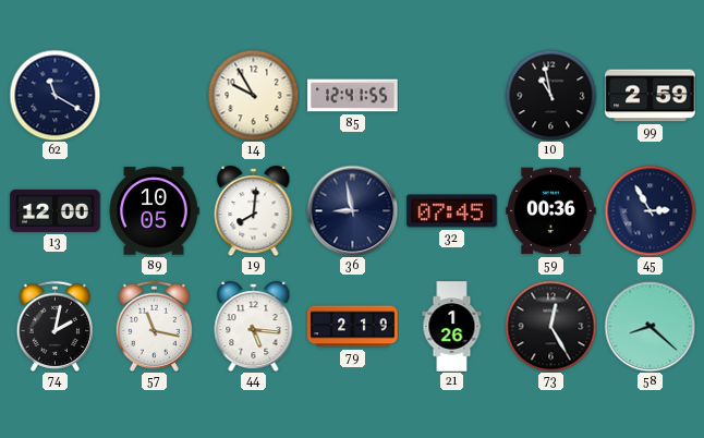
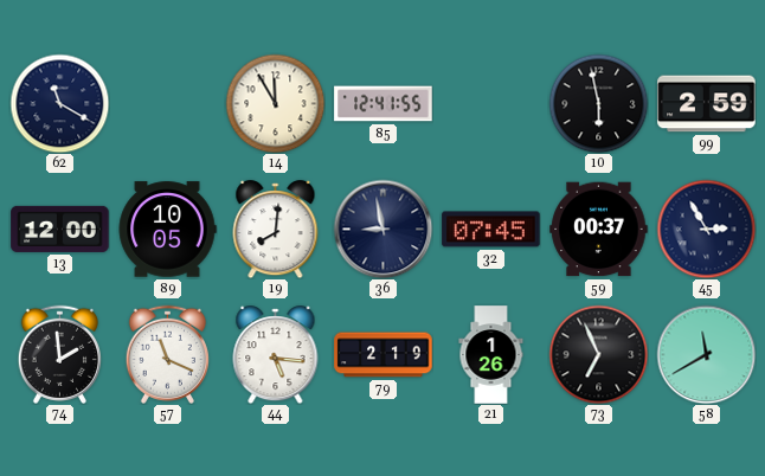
14: 9:55 -> 11:55
10: 10:58 -> 5:58
59: 00:36 -> 00:37
74: 2:02 -> 1:59
57: 11:17 -> 11:19
73: 12:25 -> 6:56
58: 8:22 -> 11:40
